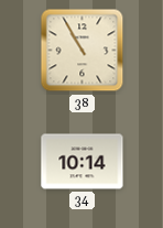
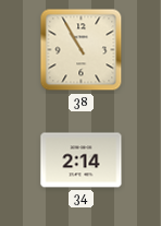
34: 10:14 -> 2:14
